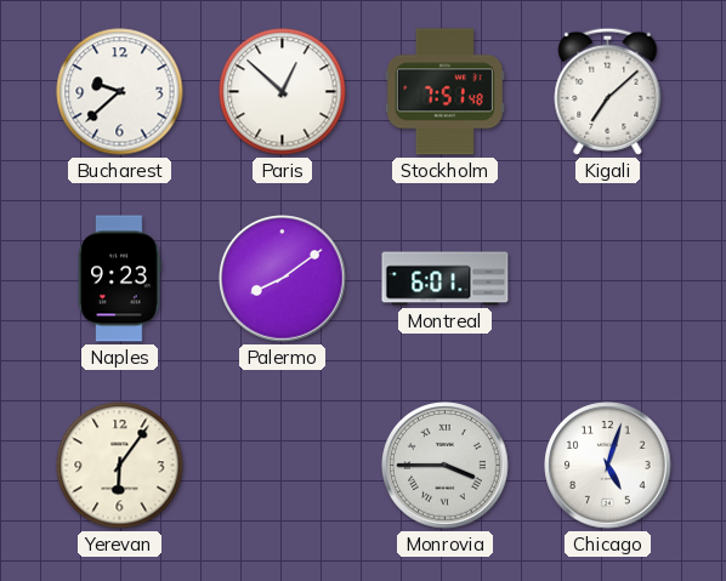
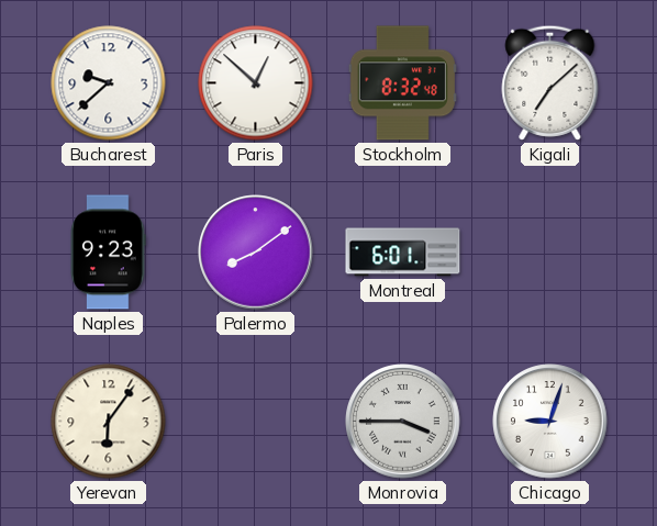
Stockholm: 7:51 -> 8:32
Chicago: 5:03 -> 9:03
